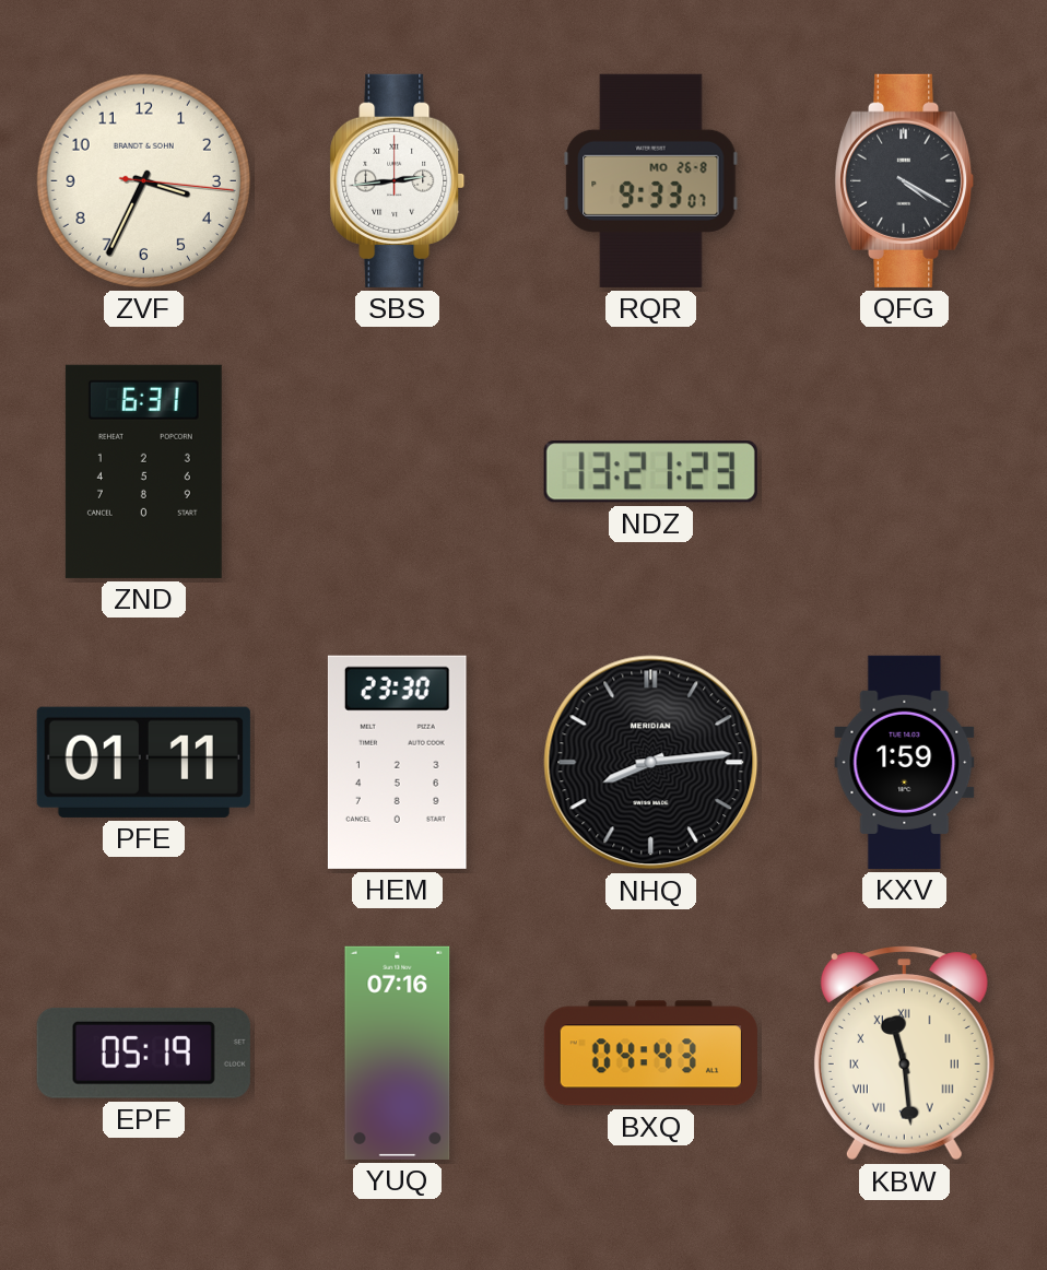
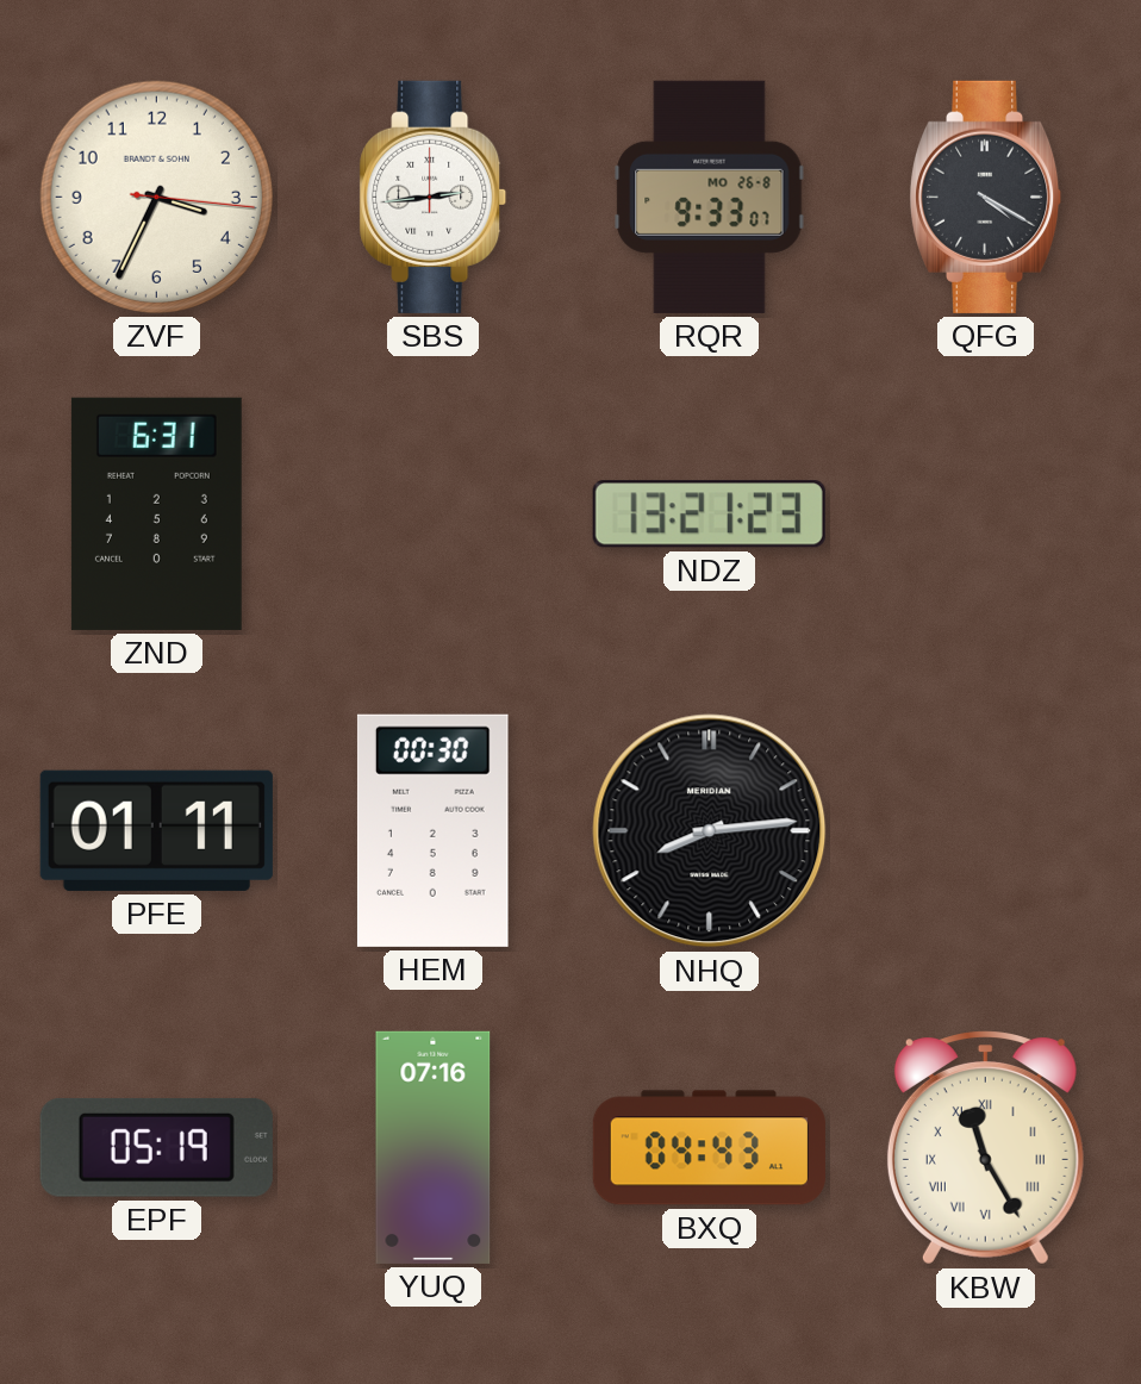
HEM: 23:30 -> 00:30
KXV: 1:59 -> none
KBW: 11:29 -> 11:25
